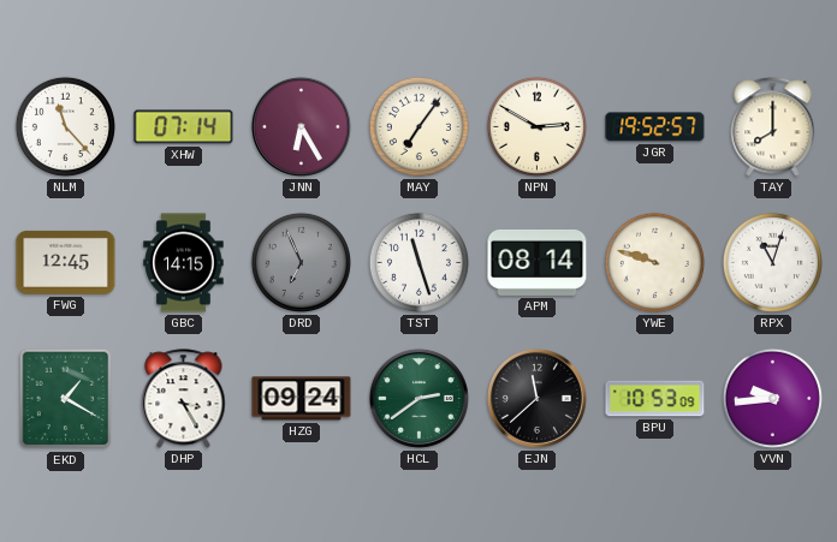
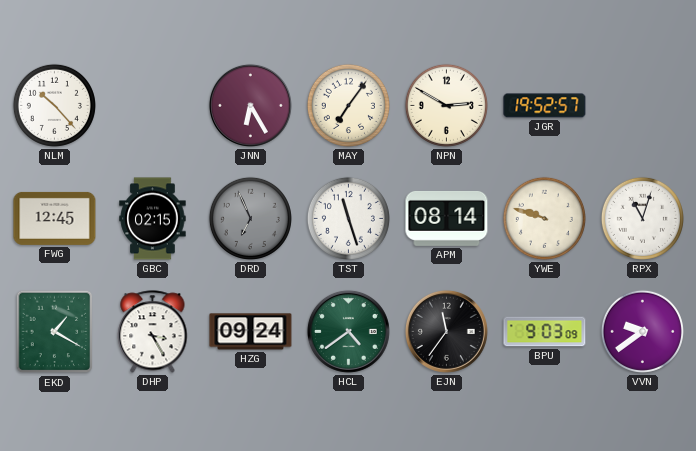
NLM: 11:23 -> 10:23
XHW: 07:14 -> none
TAY: 8:00 -> none
GBC: 14:15 -> 02:15
HCL: 2:39 -> 4:39
EJN: 11:38 -> 11:36
BPU: 10:53 -> 9:03
VVN: 9:44 -> 9:39
